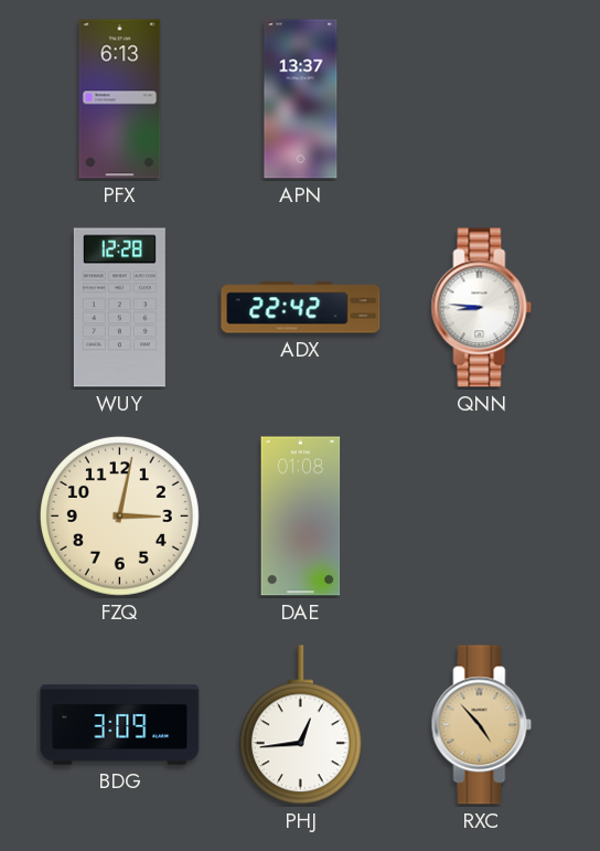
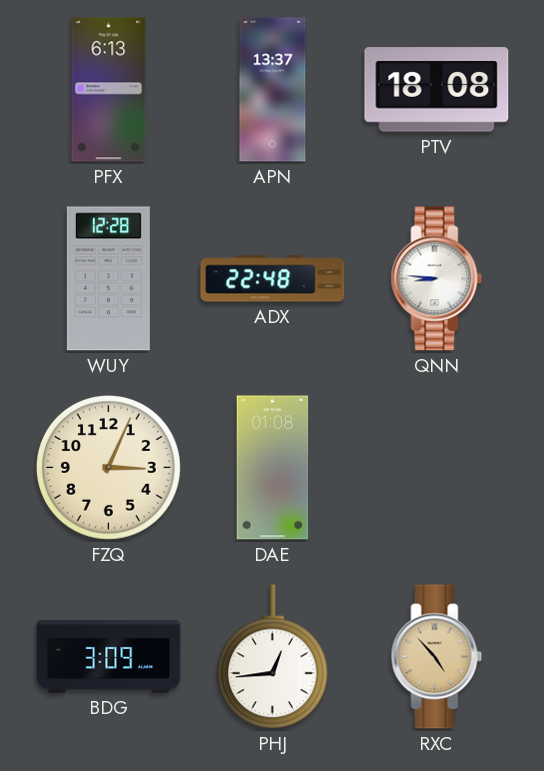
PTV: none -> 18:08
ADX: 22:42 -> 22:48
FZQ: 3:02 -> 3:04
